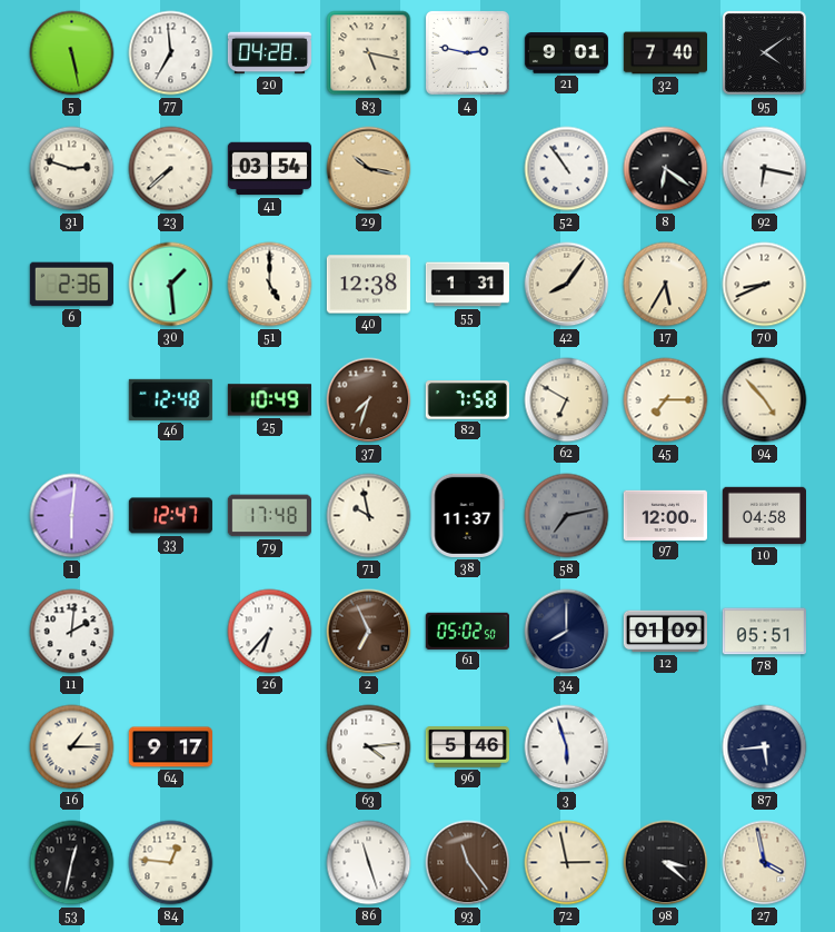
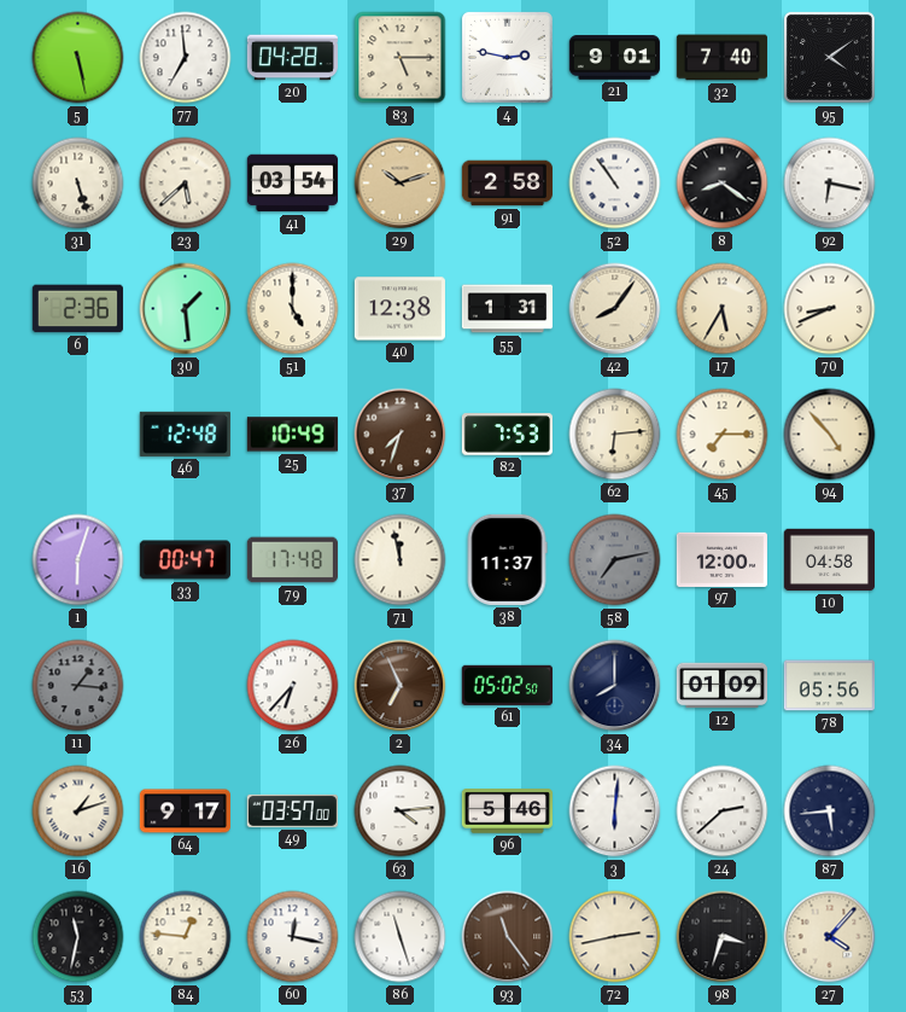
83: 5:17 -> 5:15
31: 2:48 -> 5:27
23: 7:38 -> 5:38
29: 10:17 -> 10:12
91: none -> 2:58
8: 6:21 -> 8:21
82: 7:58 -> 7:53
62: 6:50 -> 6:14
1: 6:01 -> 6:03
33: 12:47 -> 00:47
71: 9:58 -> 11:58
11: 2:01 -> 1:16
11 dial: white -> grey
78: 05:51 -> 05:56
16: 1:15 -> 1:12
49: none -> 03:57
3: 5:57 -> 6:01
24: none -> 2:38
53: 12:32 -> 11:32
60: none -> 12:17
72: 2:58 -> 2:43
98: 3:22 -> 3:33
27: 3:58 -> 4:07
